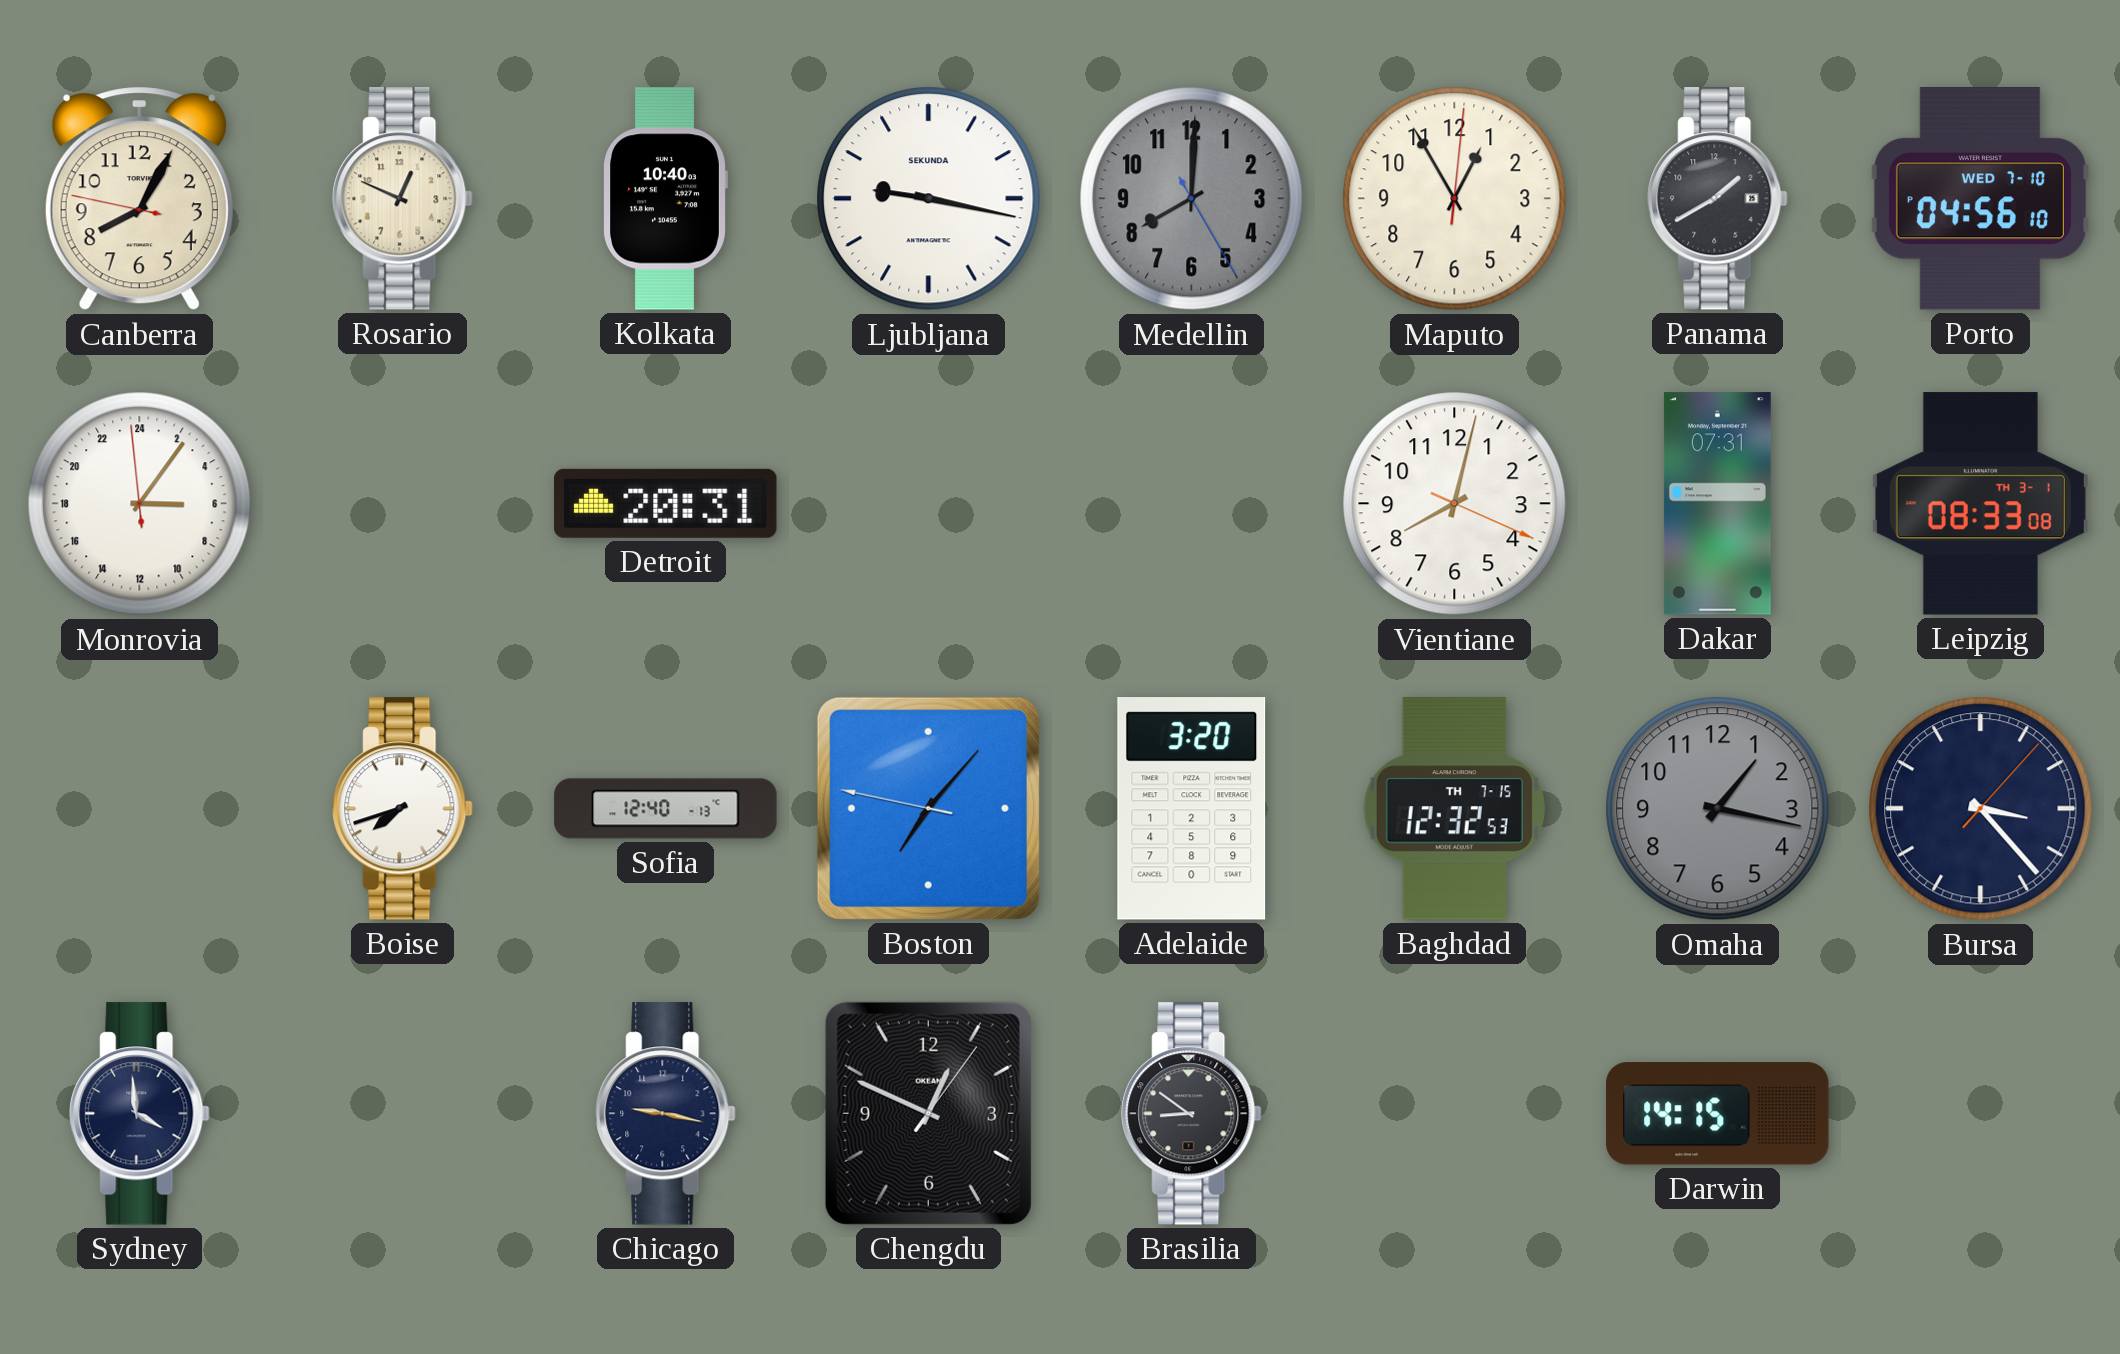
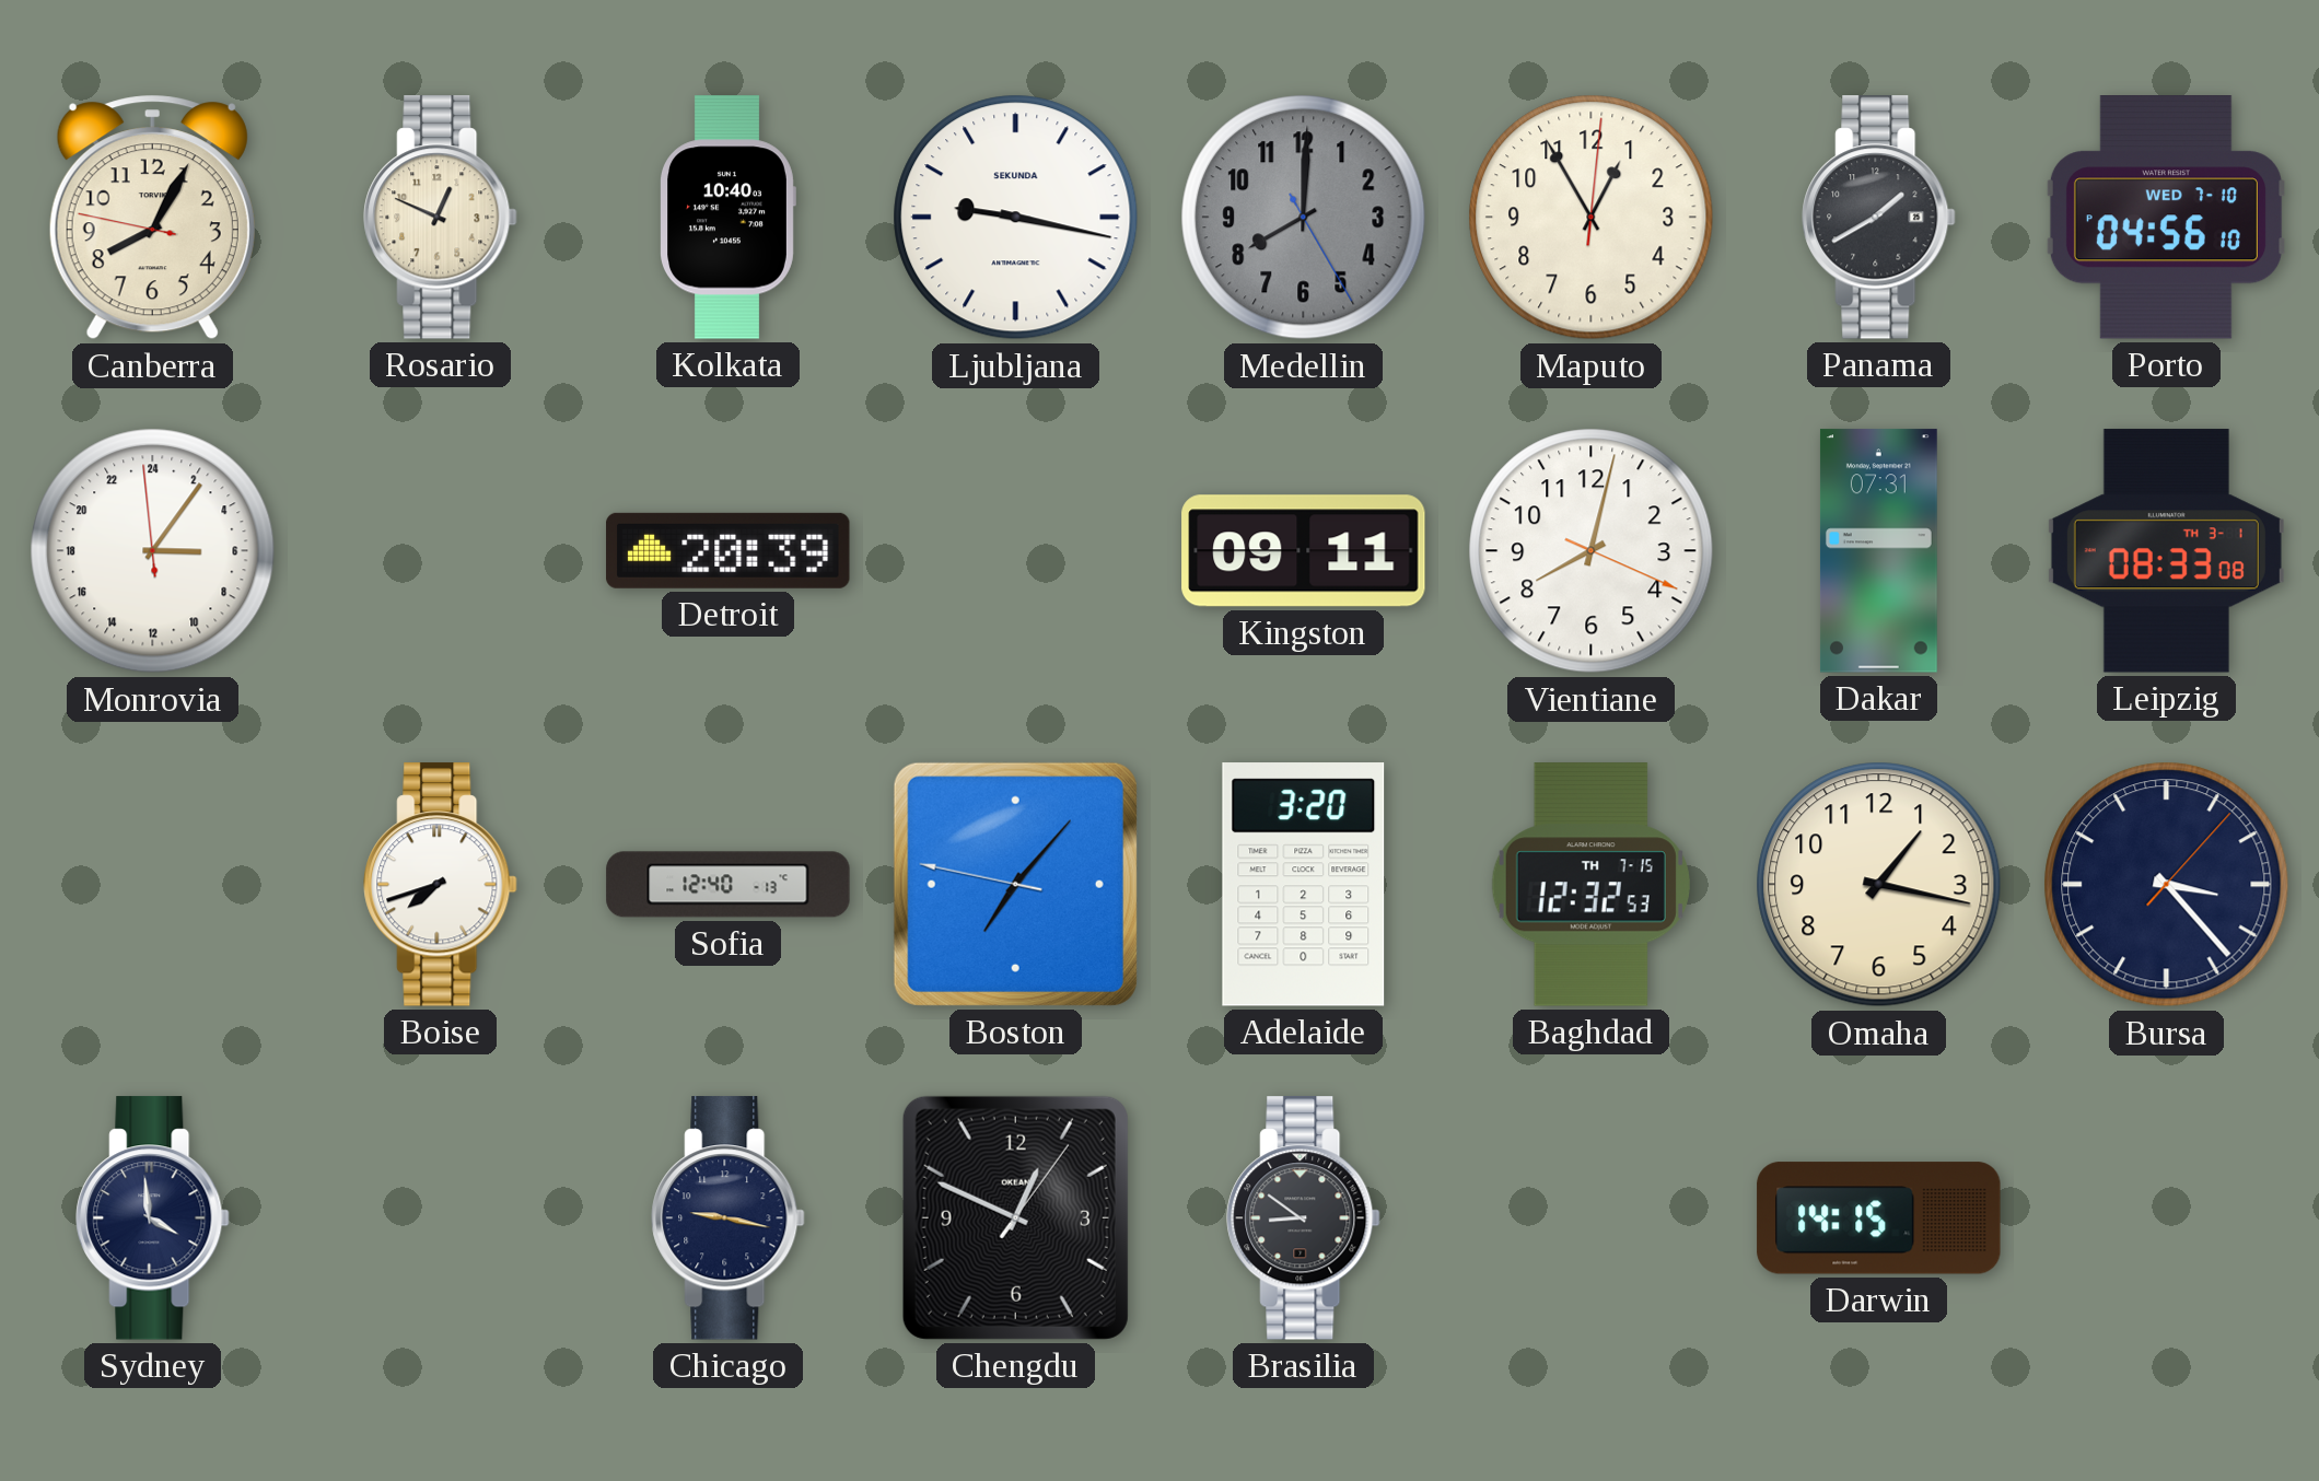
Detroit: 20:31 -> 20:39
Kingston: none -> 09:11
Omaha dial: grey -> cream
